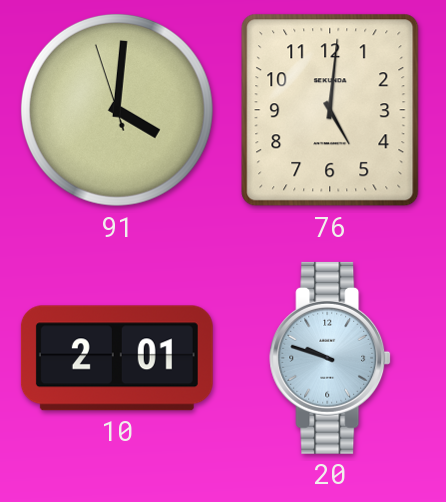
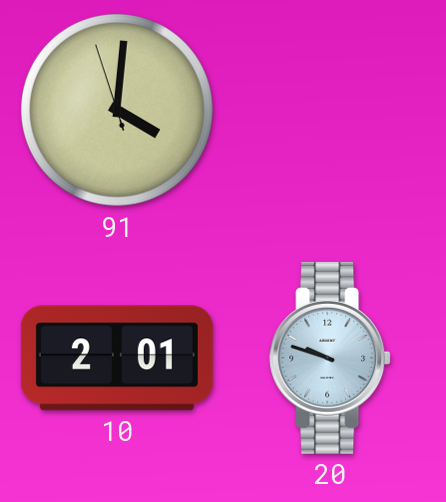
76: 5:01 -> none
